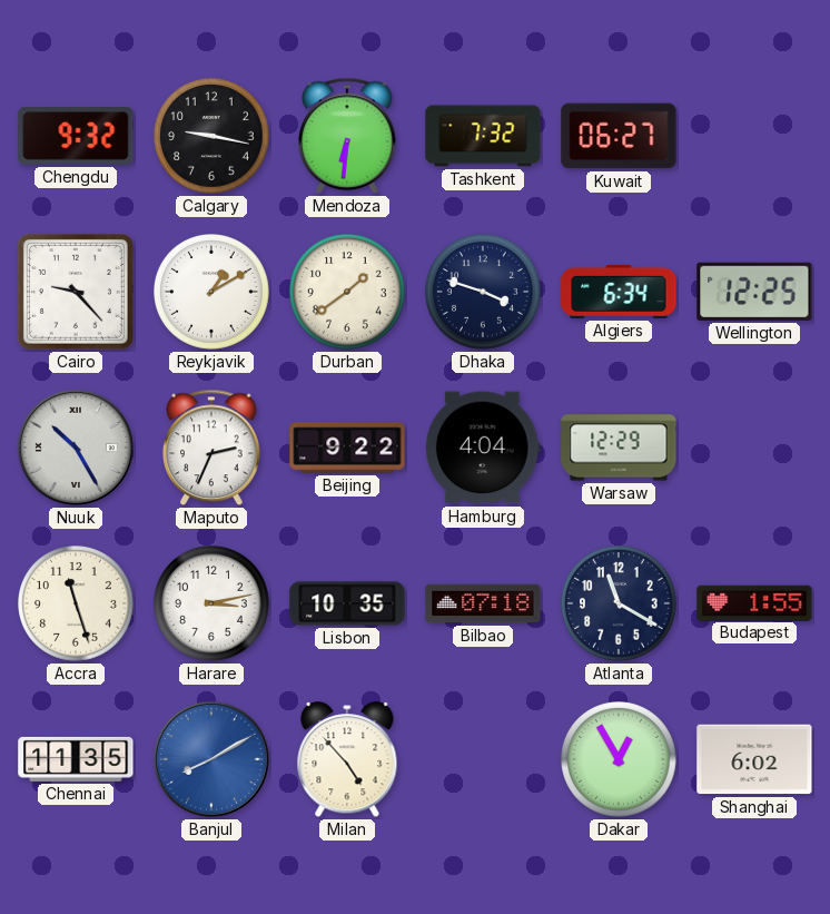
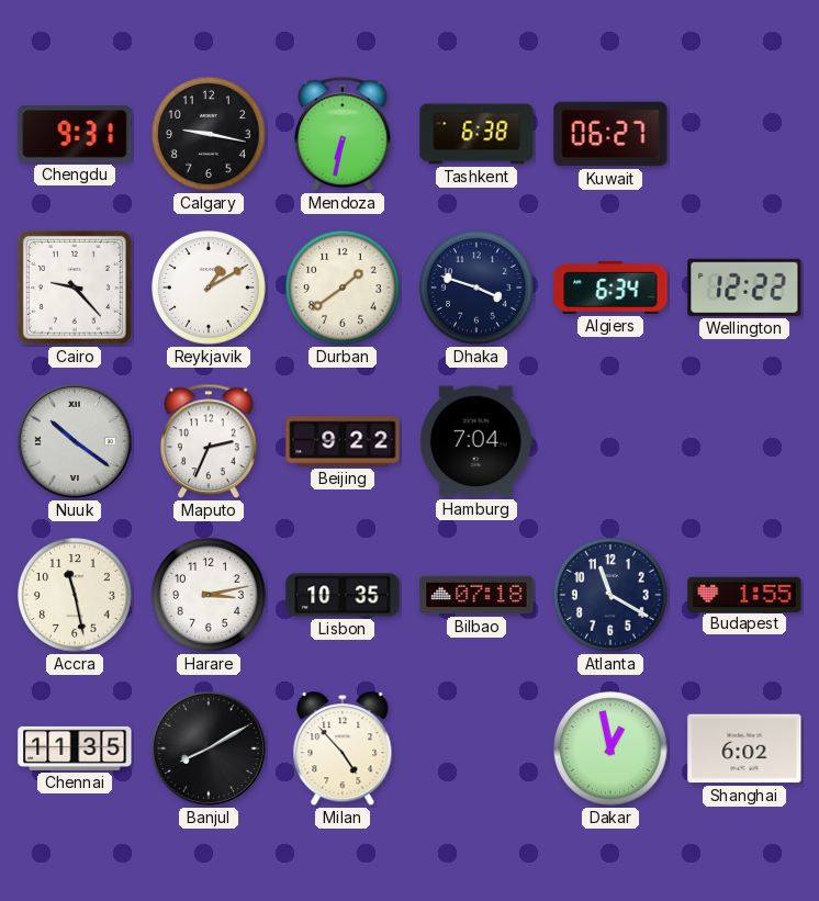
Chengdu: 9:32 -> 9:31
Mendoza: 6:31 -> 6:32
Tashkent: 7:32 -> 6:38
Wellington: 12:25 -> 12:22
Nuuk: 10:25 -> 10:21
Hamburg: 4:04 -> 7:04
Warsaw: 12:29 -> none
Accra: 11:27 -> 11:28
Banjul dial: blue -> black
Dakar: 12:55 -> 12:58
